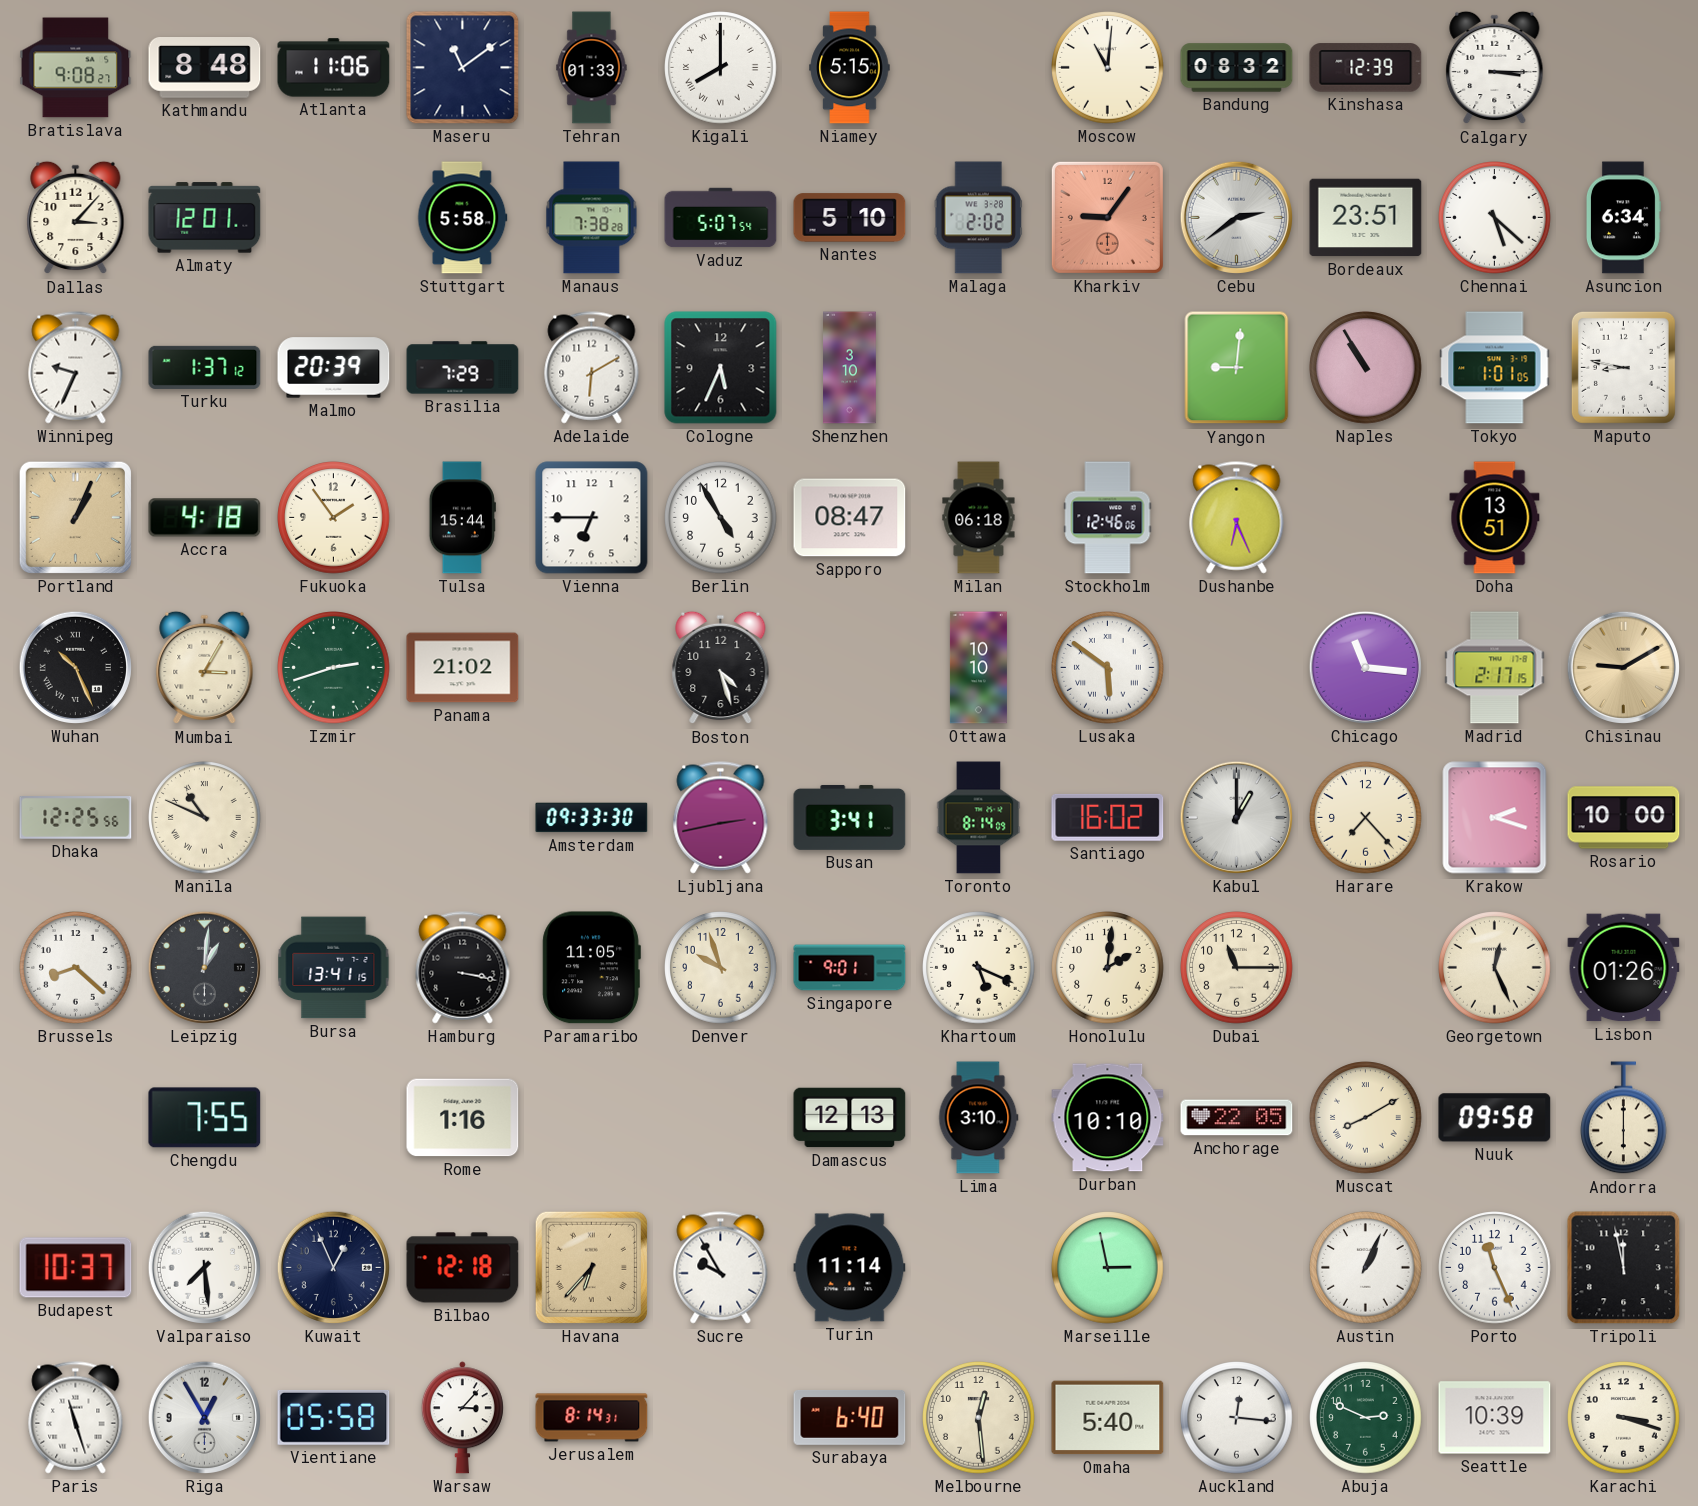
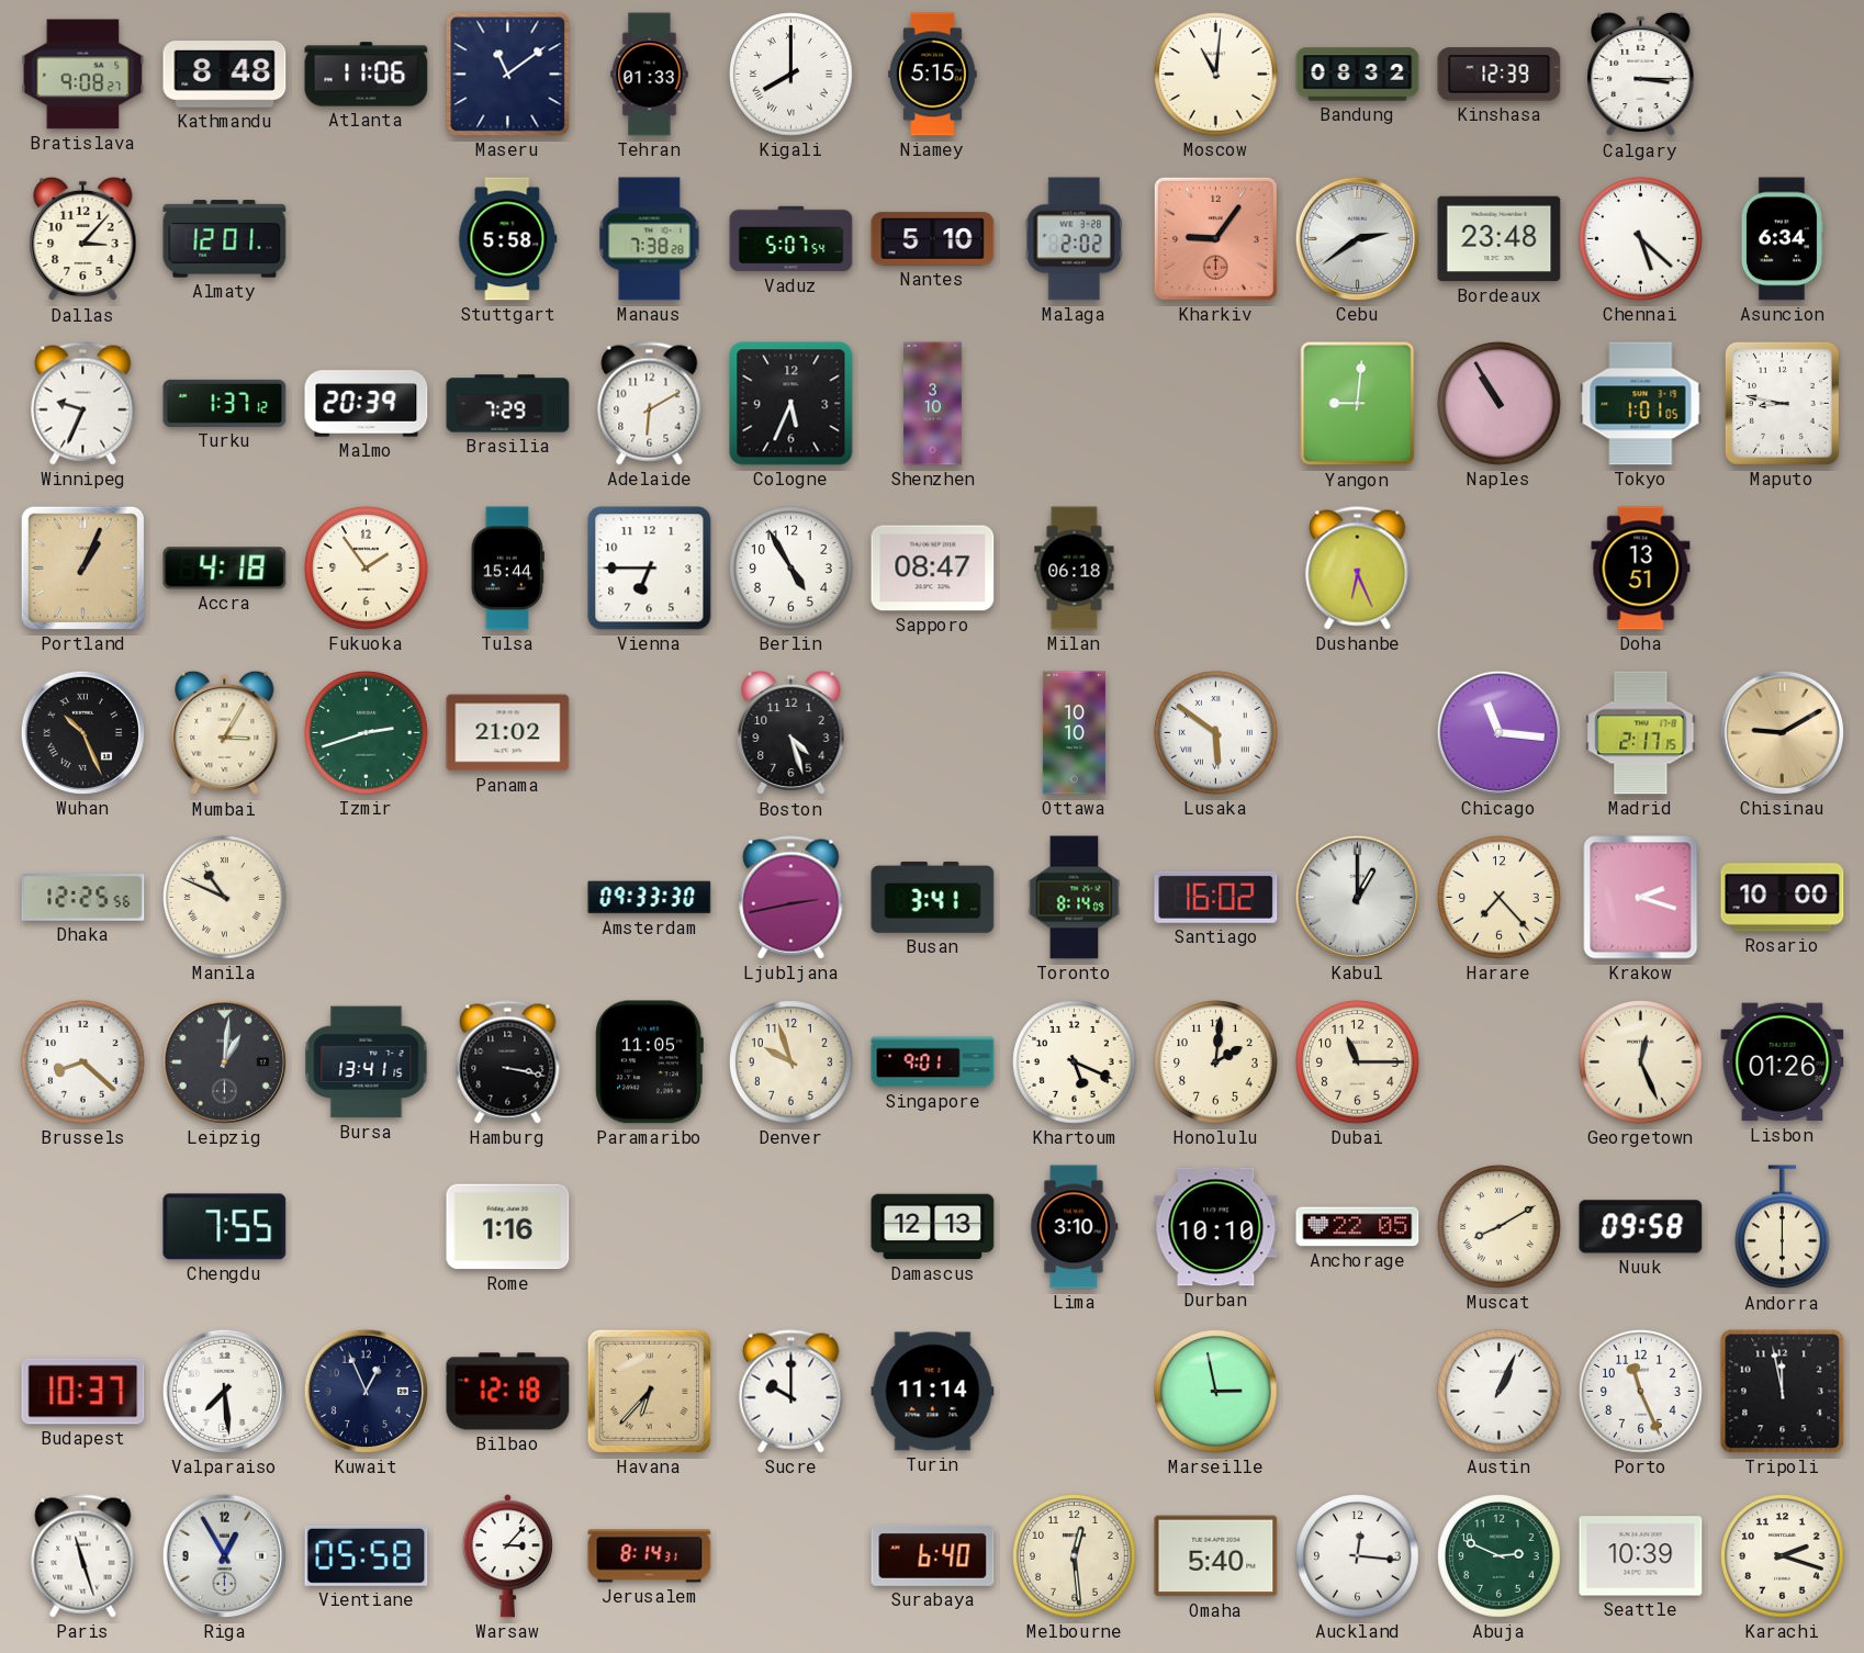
Bordeaux: 23:51 -> 23:48
Stockholm: 12:46 -> none
Sucre: 9:55 -> 10:00
Karachi: 3:18 -> 2:18
